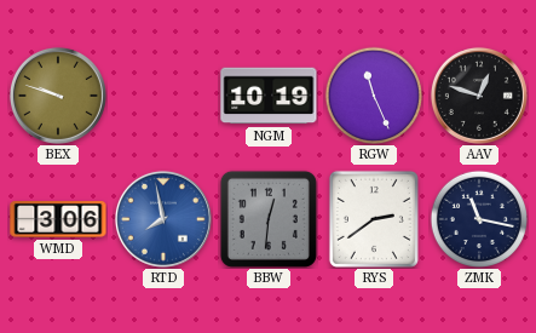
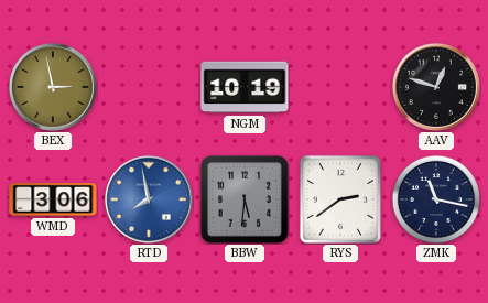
BEX: 9:48 -> 2:58
RGW: 11:26 -> none
BBW: 12:31 -> 5:31
